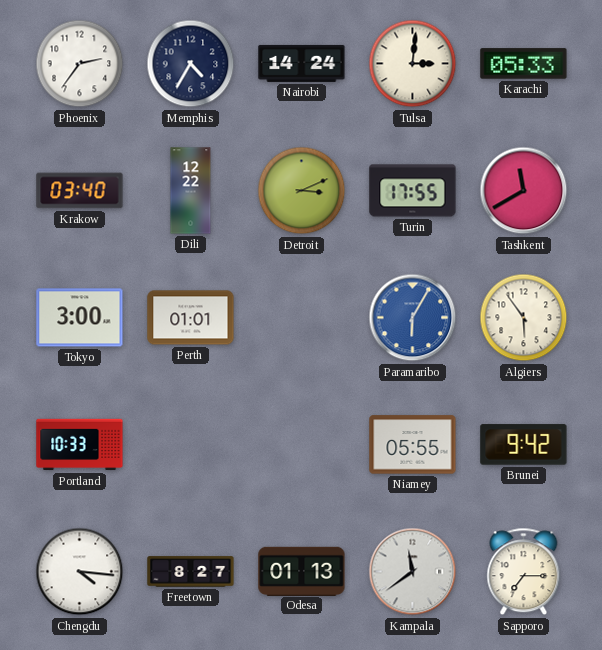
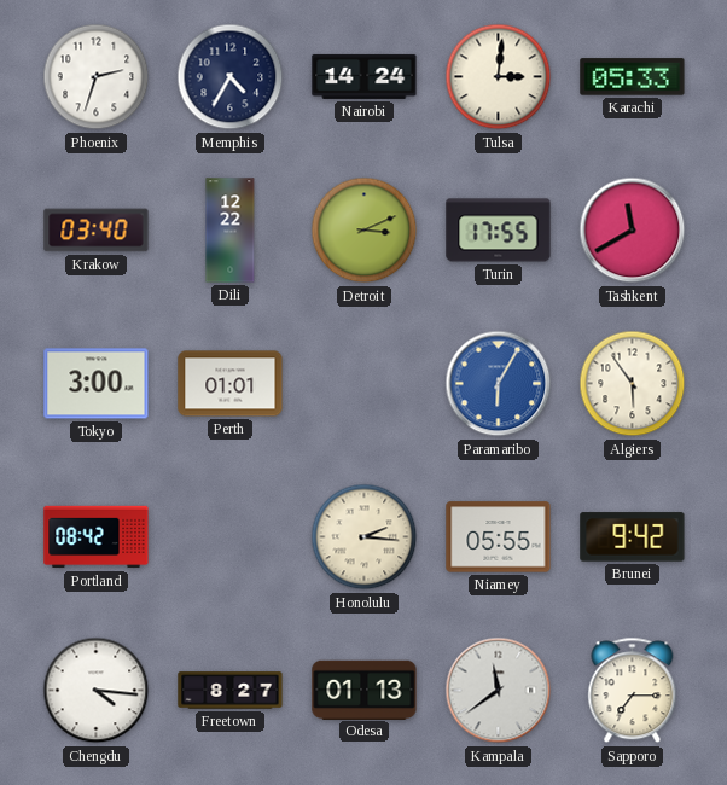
Phoenix: 2:36 -> 2:33
Portland: 10:33 -> 08:42
Honolulu: none -> 2:16
